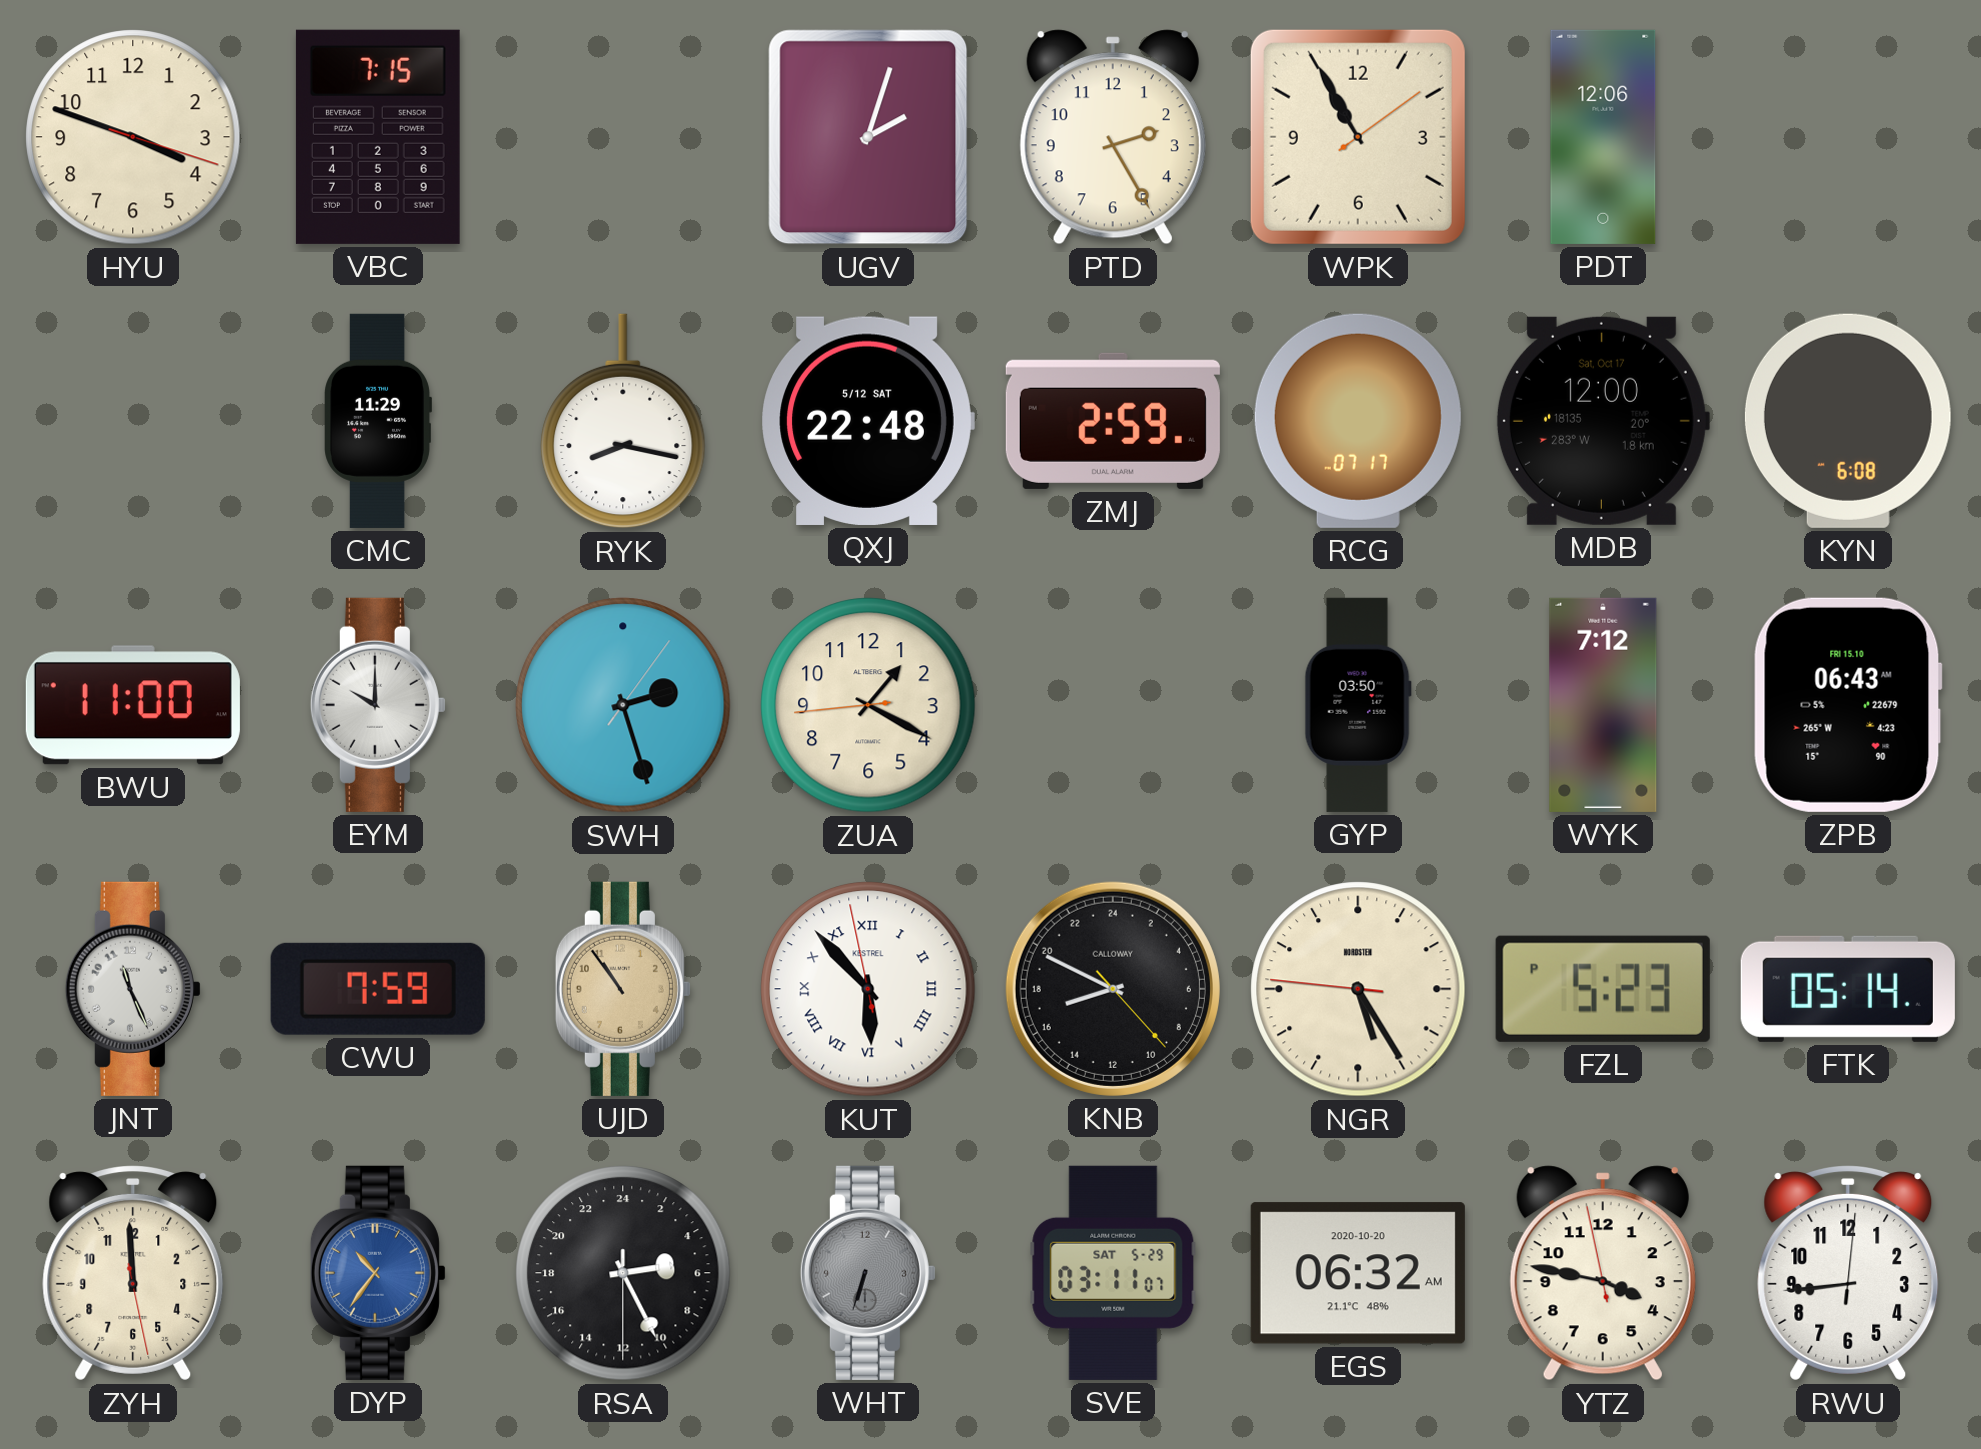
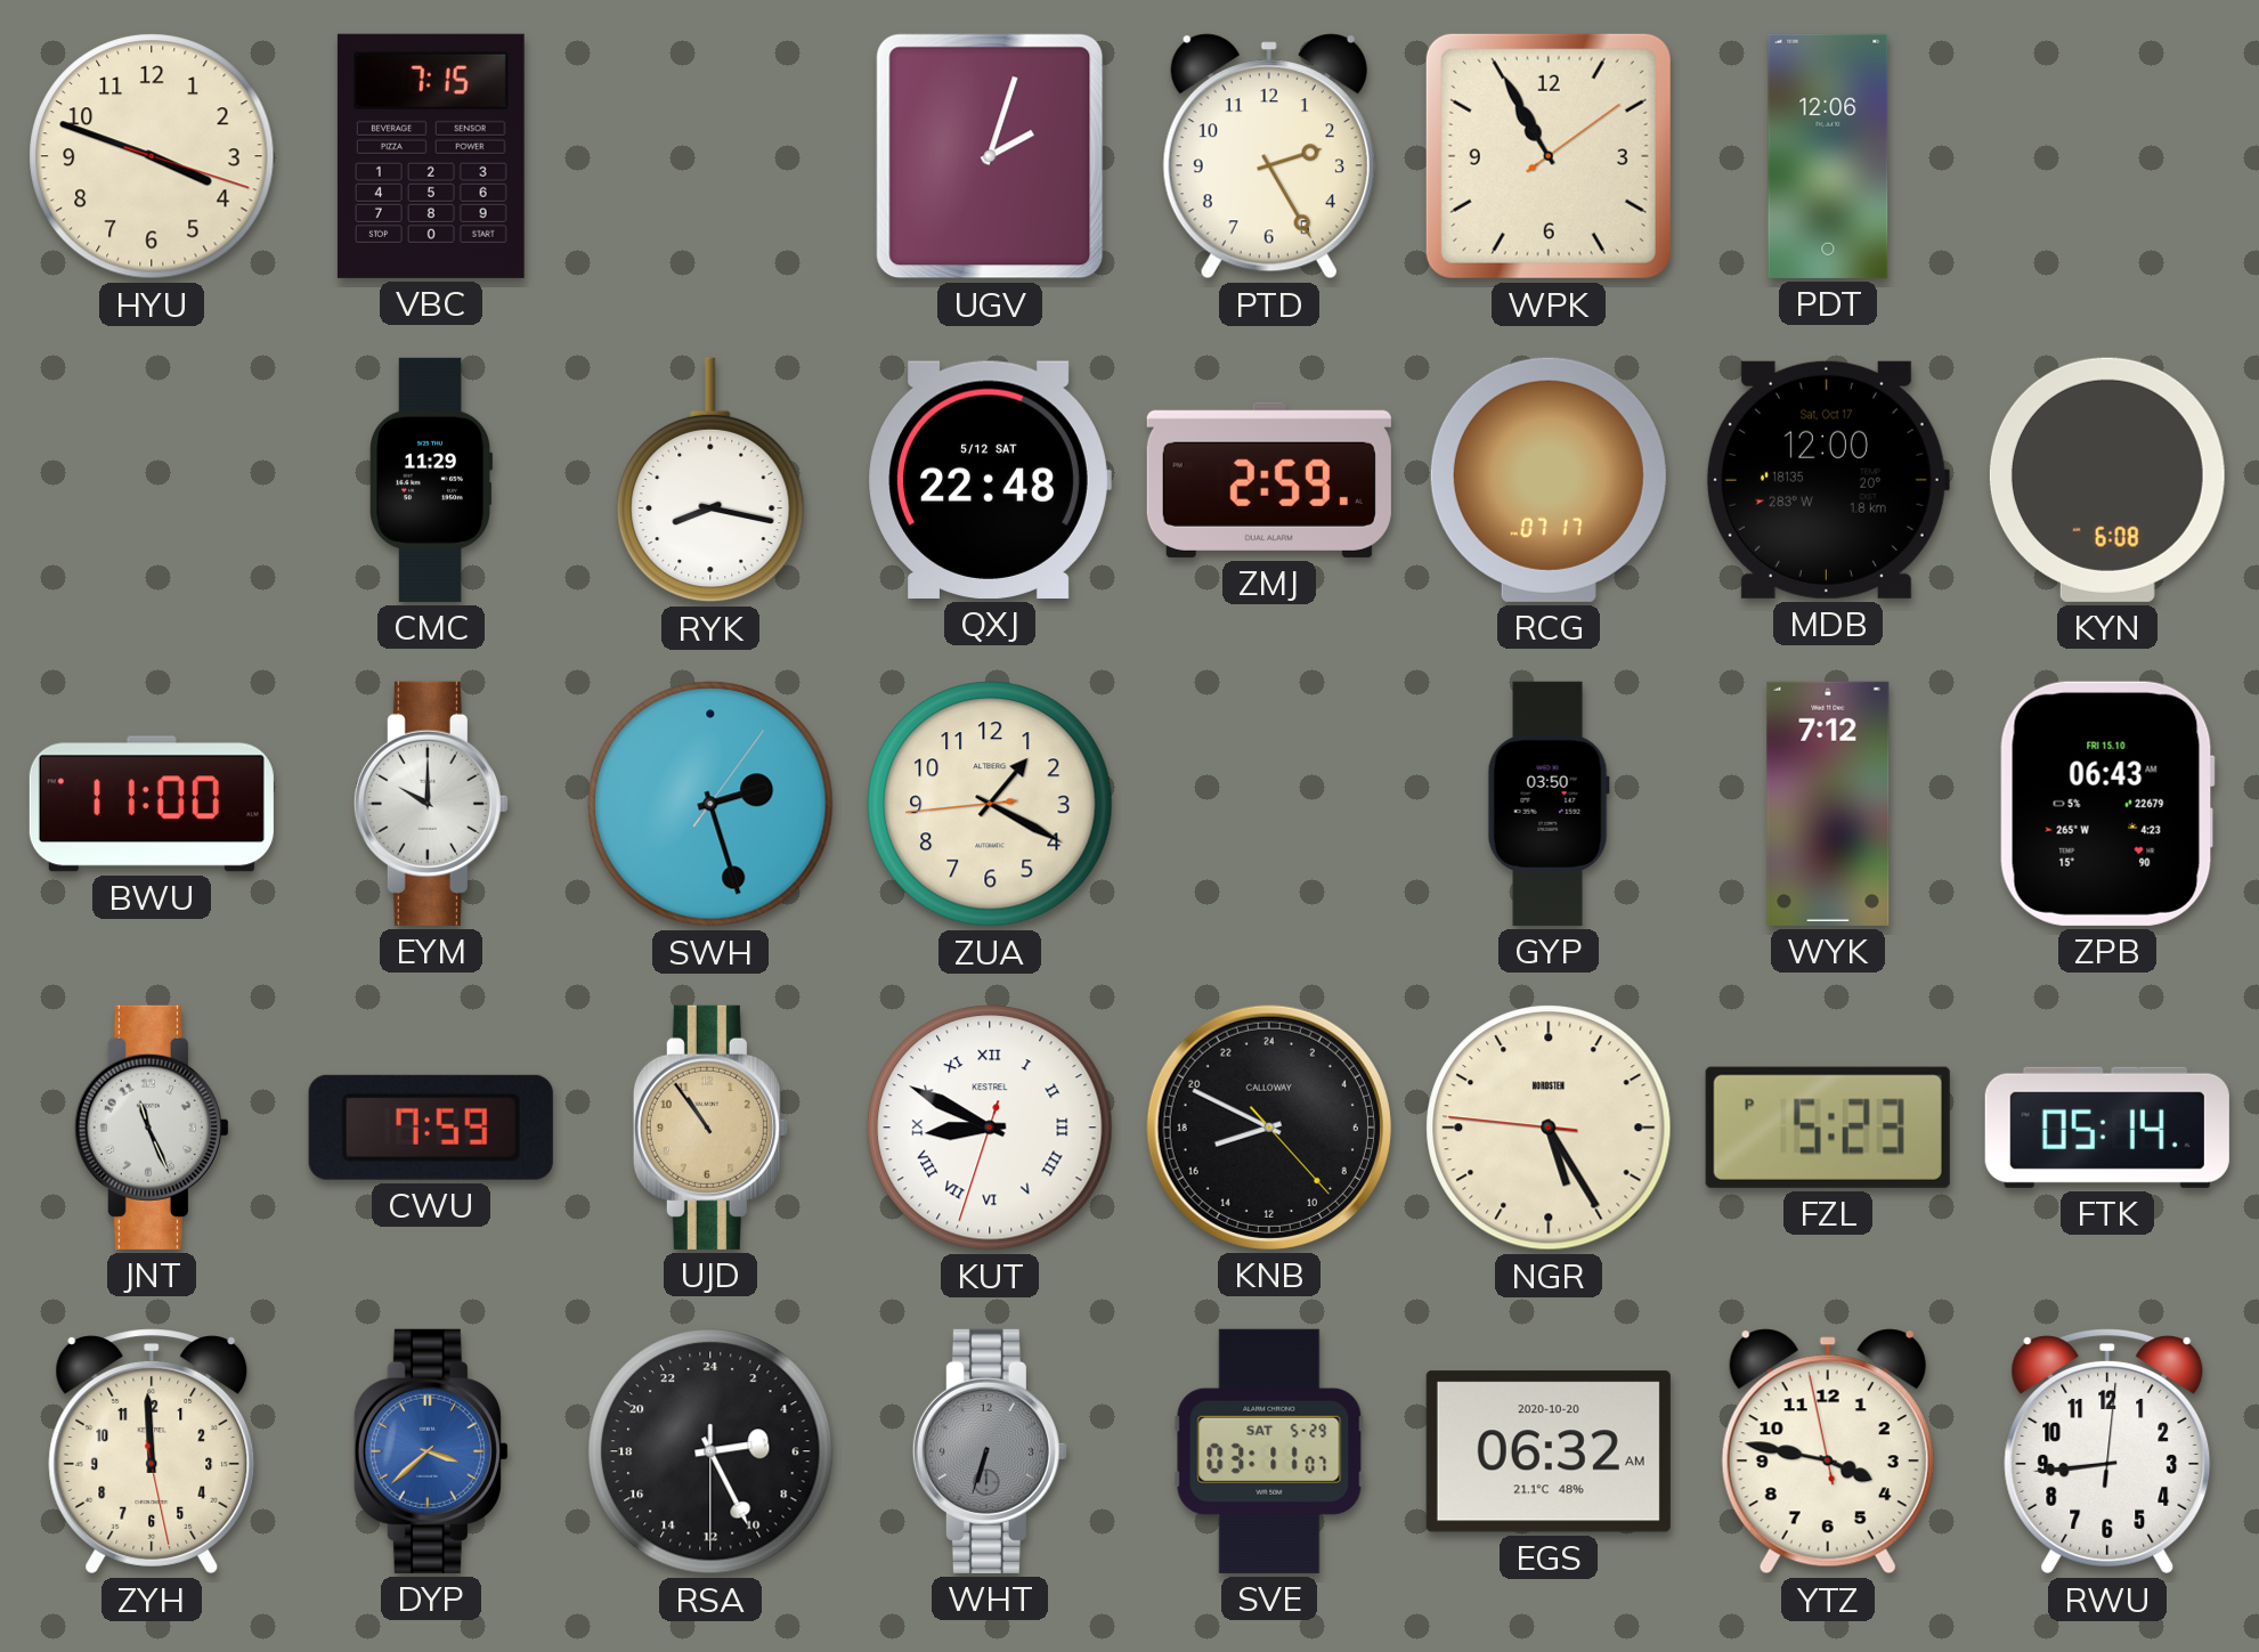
KUT: 5:52 -> 8:49
DYP: 10:36 -> 3:38
